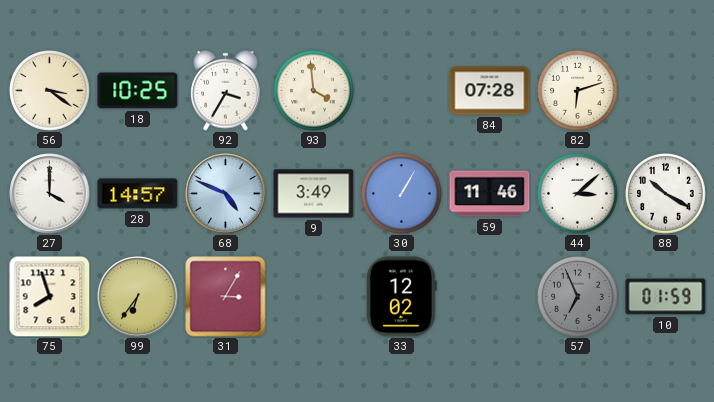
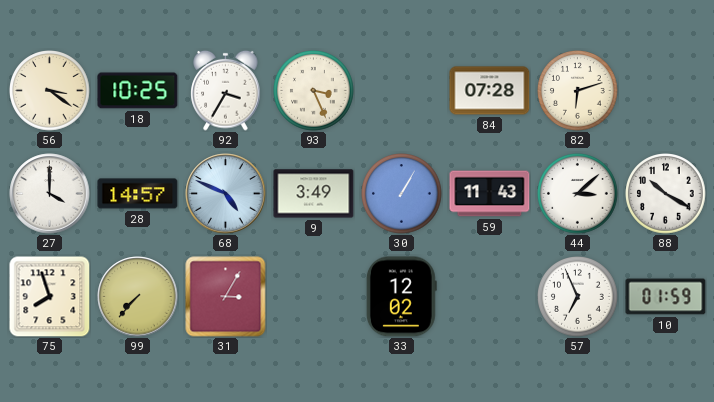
93: 3:59 -> 3:26
59: 11:46 -> 11:43
99: 6:36 -> 7:37
57 dial: grey -> white
